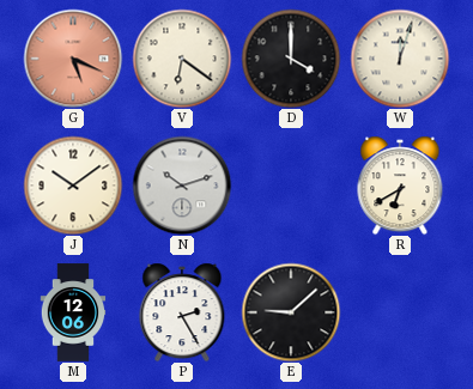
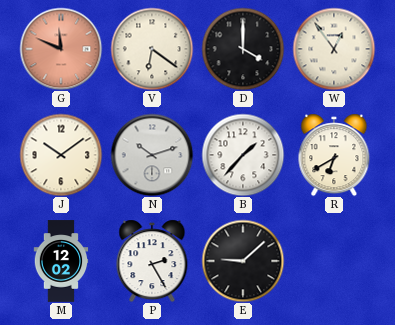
G: 5:19 -> 11:49
W: 12:03 -> 12:54
B: none -> 1:37
M: 12:06 -> 12:02
